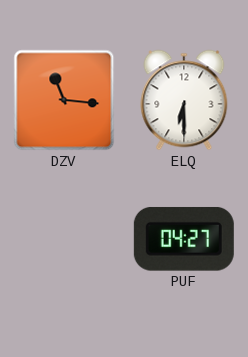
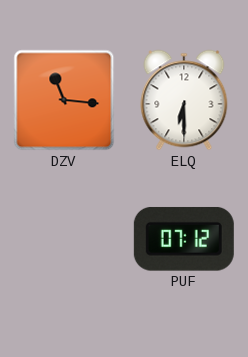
PUF: 04:27 -> 07:12
